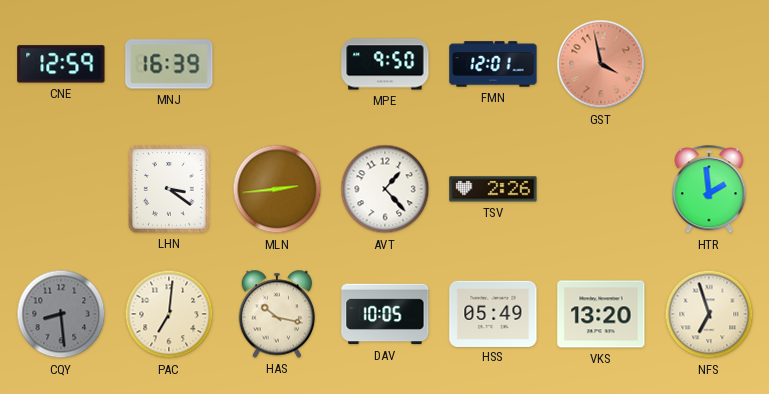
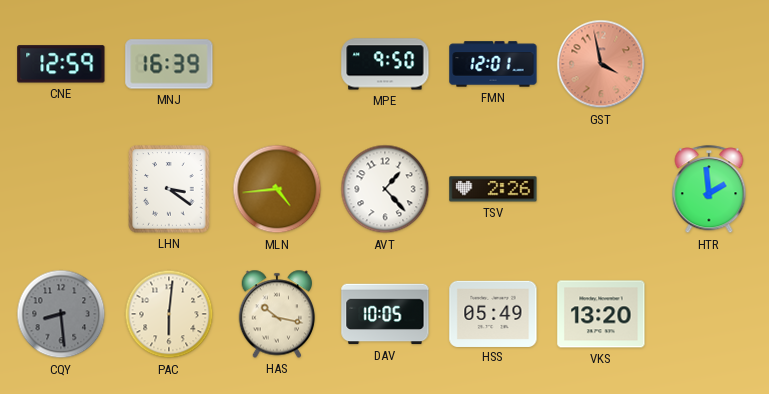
MLN: 2:44 -> 4:44
PAC: 7:01 -> 6:01
NFS: 6:57 -> none
